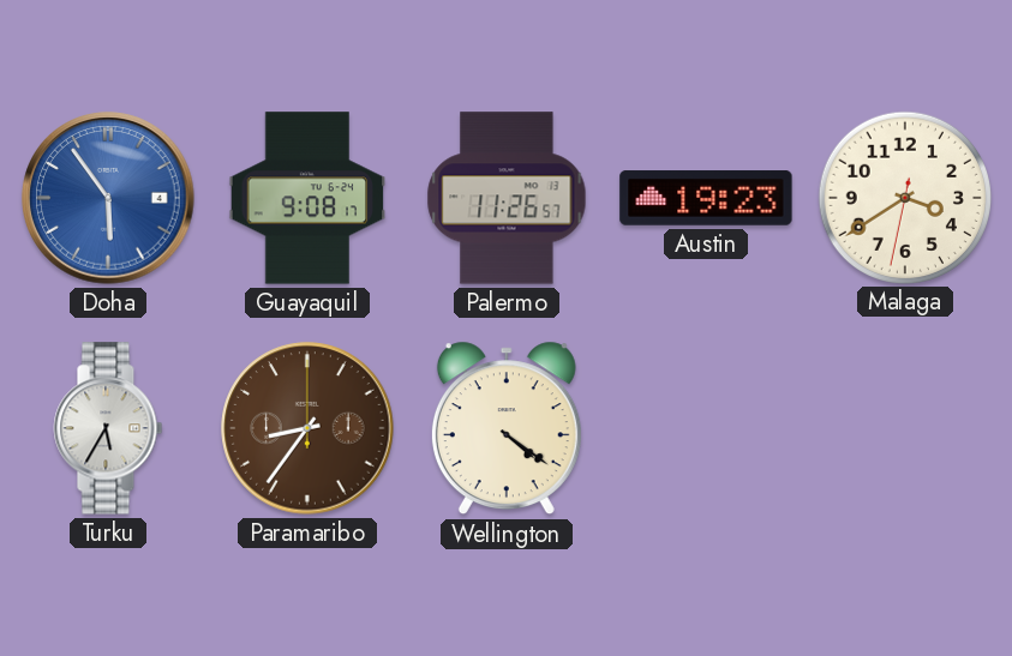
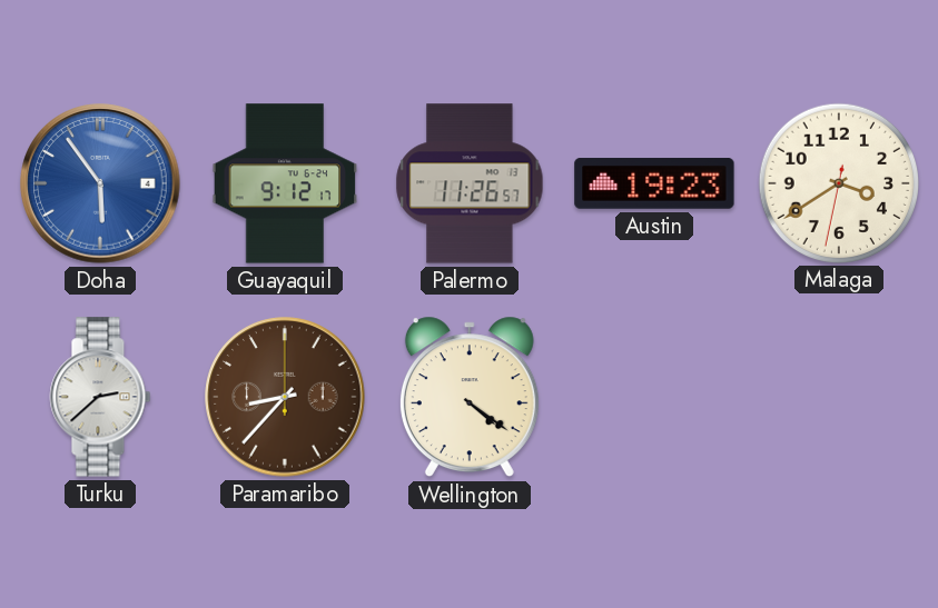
Guayaquil: 9:08 -> 9:12
Turku: 5:35 -> 2:38
Paramaribo: 8:36 -> 8:37
